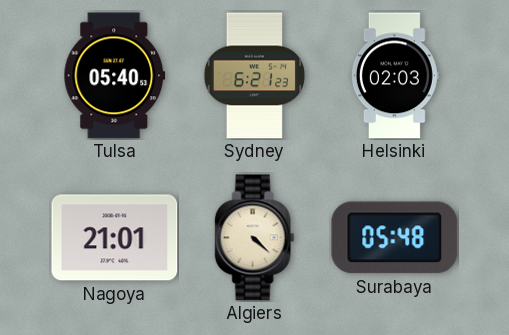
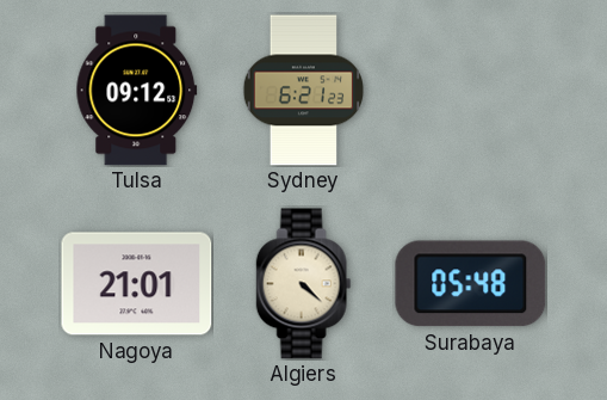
Tulsa: 05:40 -> 09:12
Helsinki: 02:03 -> none
